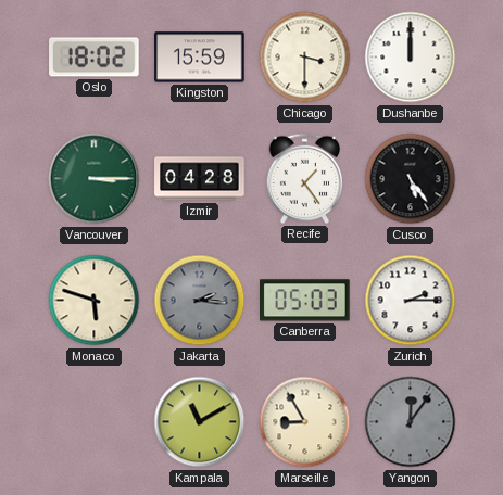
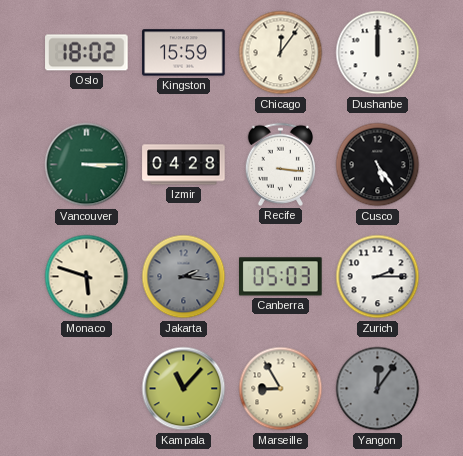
Chicago: 3:30 -> 12:06
Recife: 1:24 -> 3:16
Kampala: 11:10 -> 11:07
